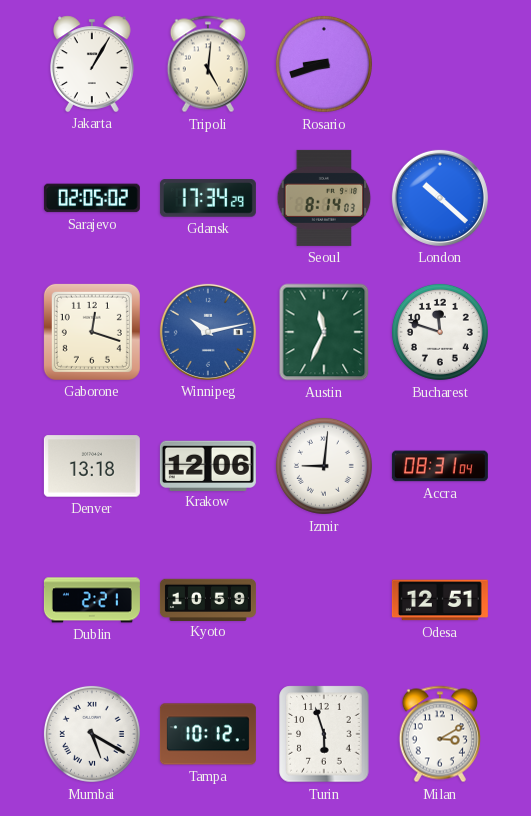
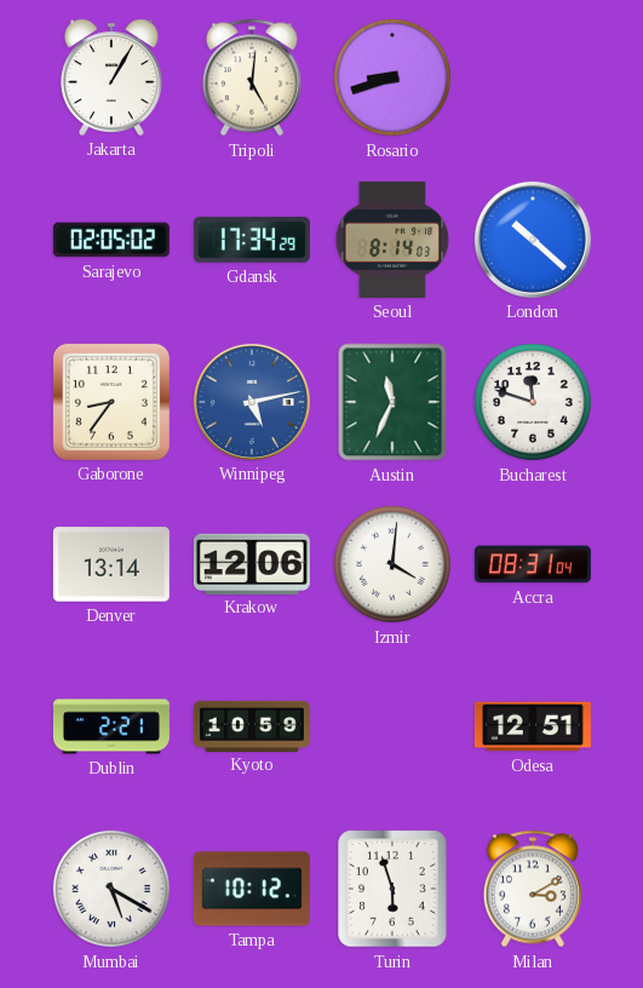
Gaborone: 12:18 -> 8:36
Winnipeg: 10:13 -> 5:13
Denver: 13:18 -> 13:14
Izmir: 9:01 -> 4:01
